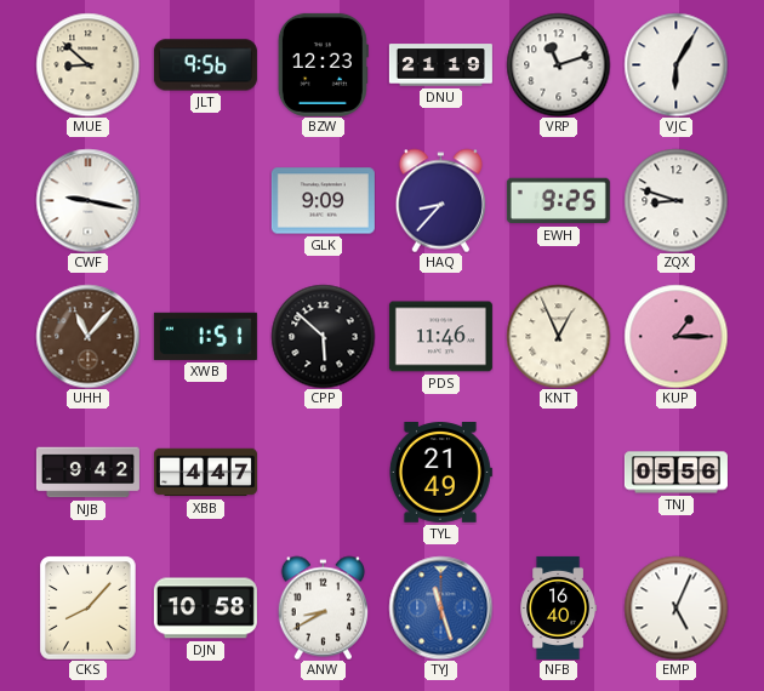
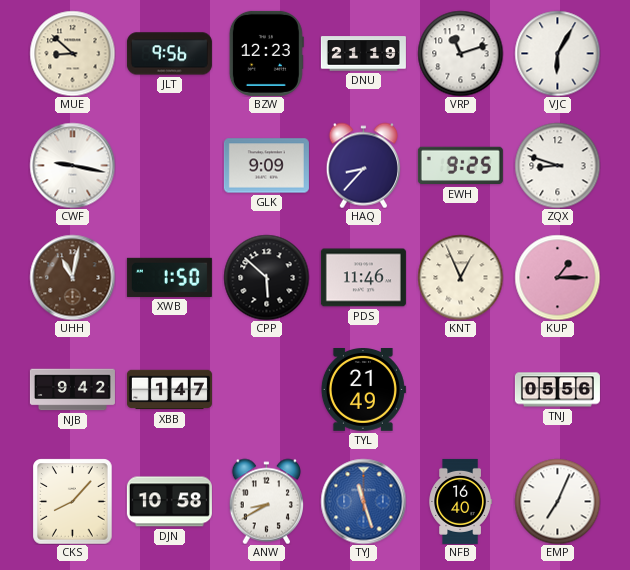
UHH: 11:07 -> 11:02
XWB: 1:51 -> 1:50
XBB: 4:47 -> 1:47
EMP: 5:04 -> 7:04
